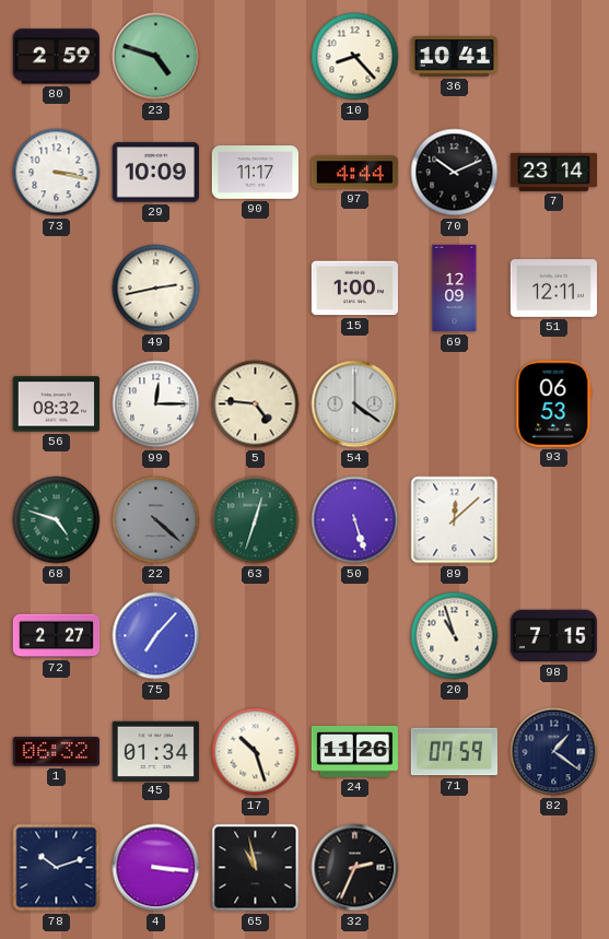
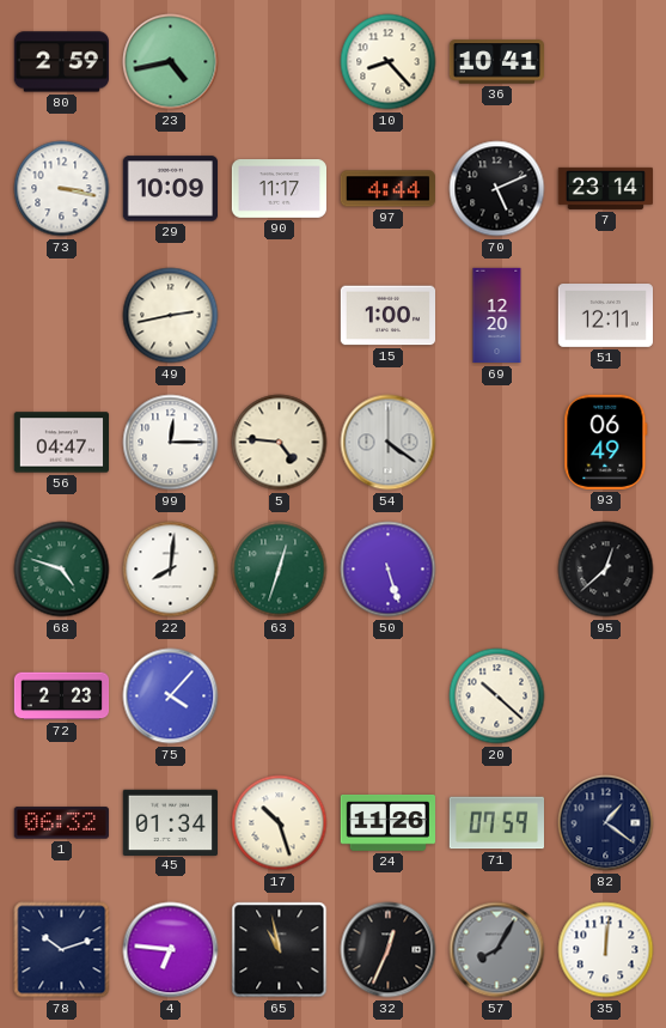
23: 4:48 -> 4:43
70: 10:11 -> 5:11
69: 12:09 -> 12:20
56: 08:32 -> 04:47
93: 06:53 -> 06:49
22: 4:22 -> 8:01
22 dial: grey -> white
89: 12:08 -> none
95: none -> 12:38
72: 2:27 -> 2:23
75: 7:07 -> 4:07
20: 10:57 -> 10:22
98: 7:15 -> none
4: 3:16 -> 6:46
32: 2:34 -> 12:34
57: none -> 8:05
35: none -> 12:01
